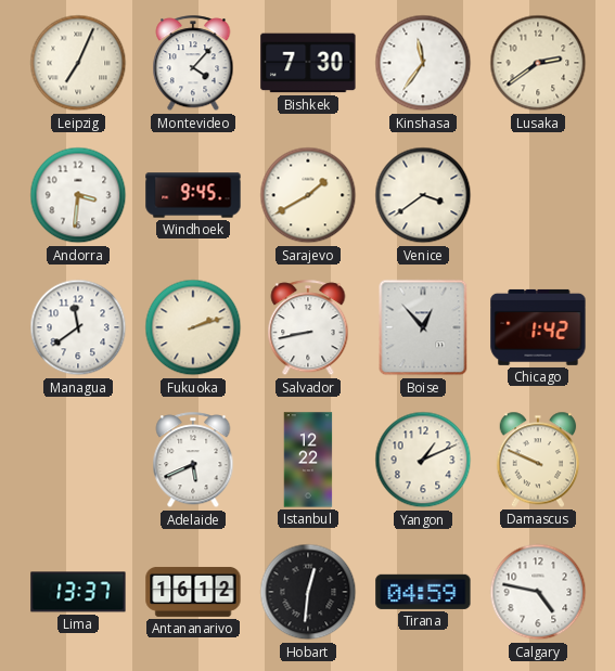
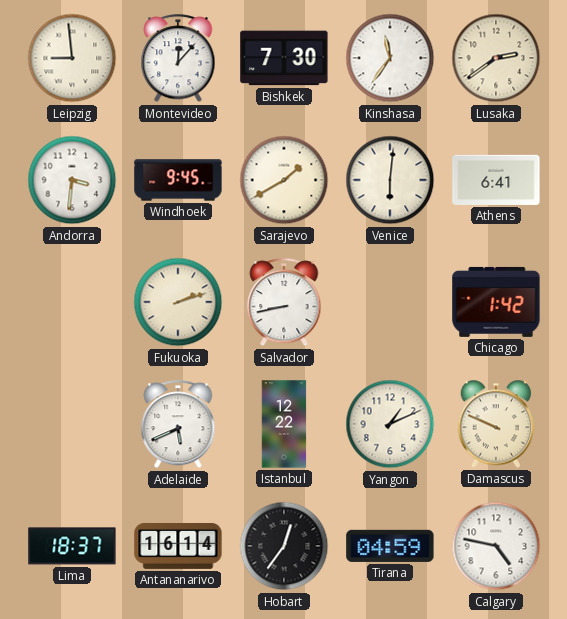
Leipzig: 7:04 -> 8:59
Montevideo: 4:07 -> 12:07
Venice: 3:39 -> 6:01
Athens: none -> 6:41
Managua: 11:39 -> none
Boise: 12:53 -> none
Lima: 13:37 -> 18:37
Antananarivo: 16:12 -> 16:14
Hobart: 12:31 -> 12:36
